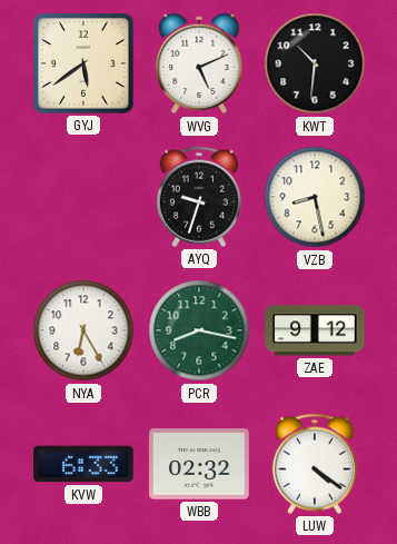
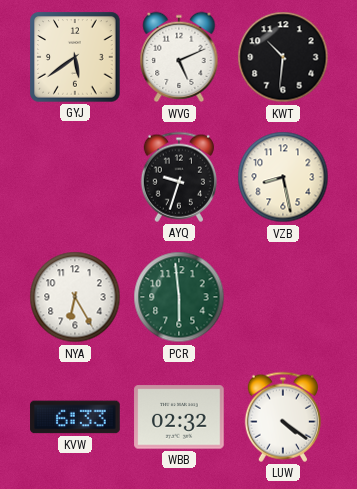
PCR: 8:17 -> 5:59
ZAE: 9:12 -> none
